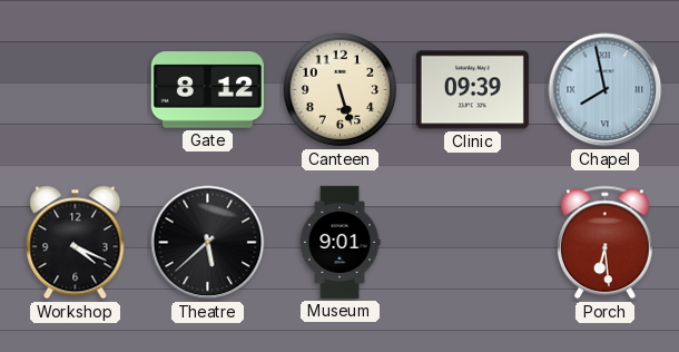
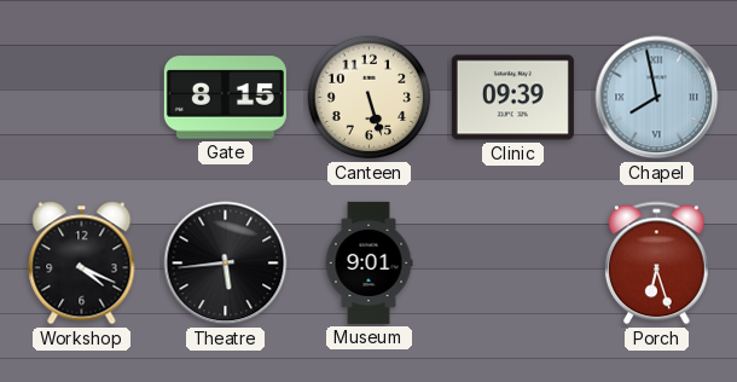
Gate: 8:12 -> 8:15
Theatre: 5:38 -> 5:44
Porch: 6:29 -> 6:27
